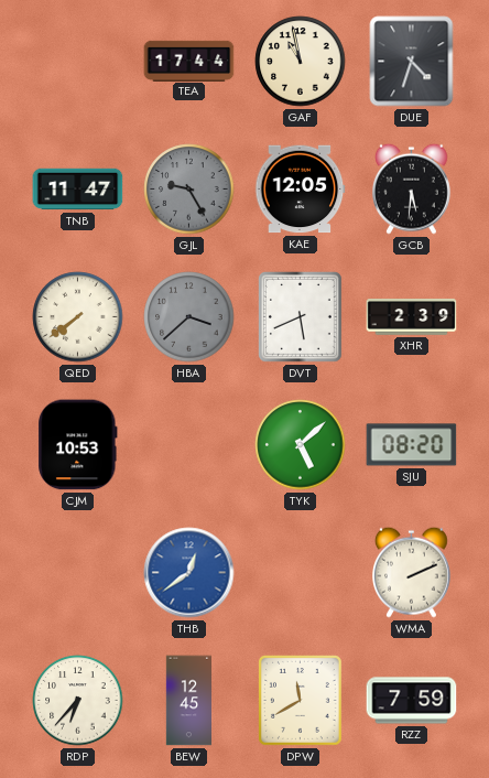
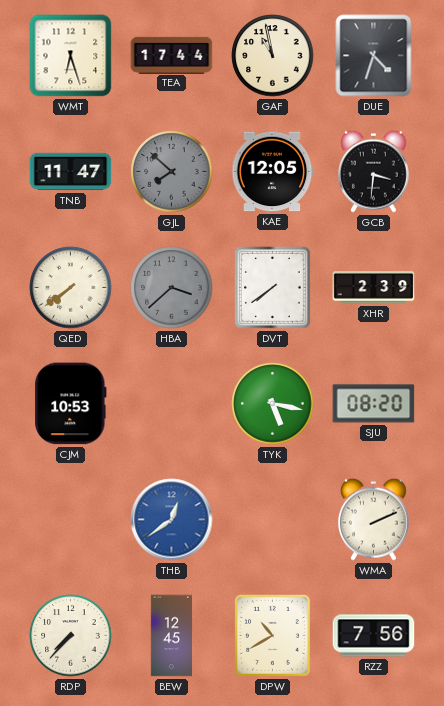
WMT: none -> 6:27
GJL: 9:25 -> 7:52
GCB: 5:31 -> 3:31
DVT: 5:41 -> 7:39
TYK: 5:08 -> 5:17
RDP: 6:37 -> 7:37
DPW: 11:40 -> 10:40
RZZ: 7:59 -> 7:56
